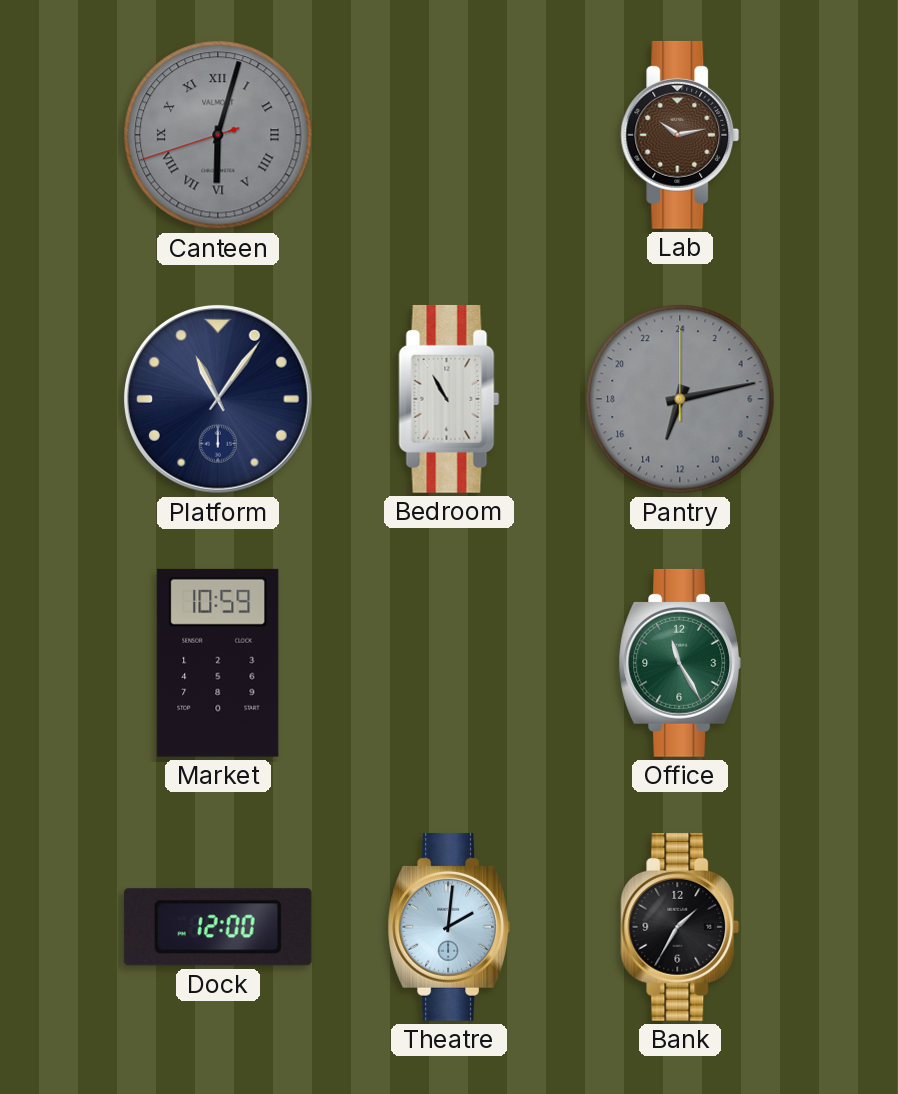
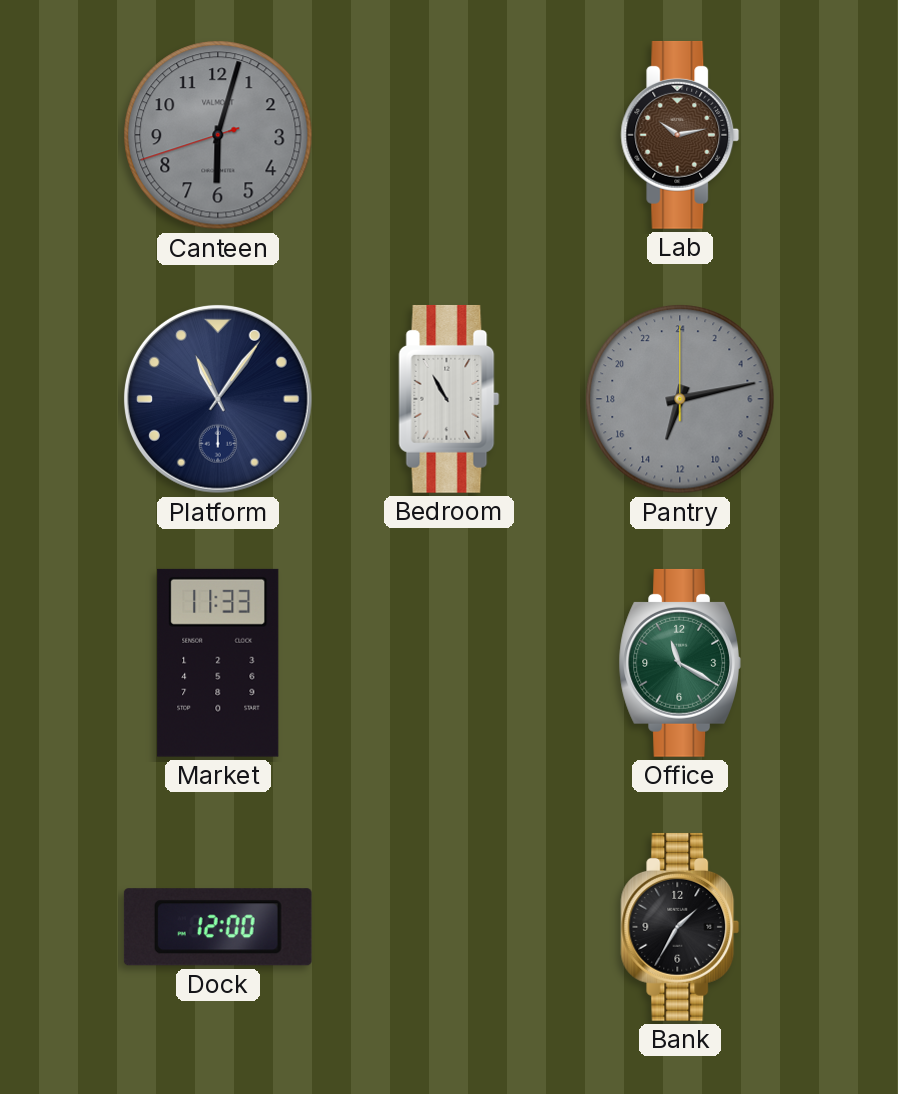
Canteen numerals: Roman -> Arabic
Market: 10:59 -> 11:33
Office: 11:25 -> 11:20
Theatre: 2:01 -> none
